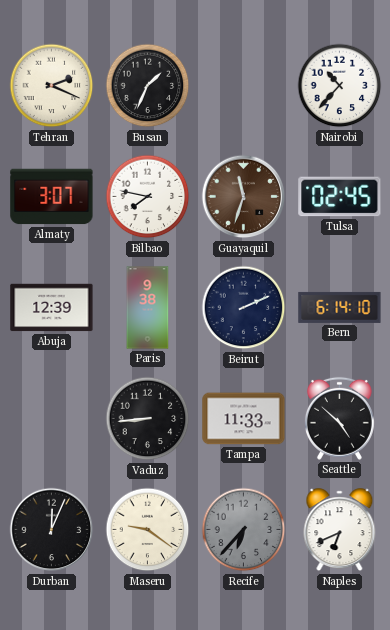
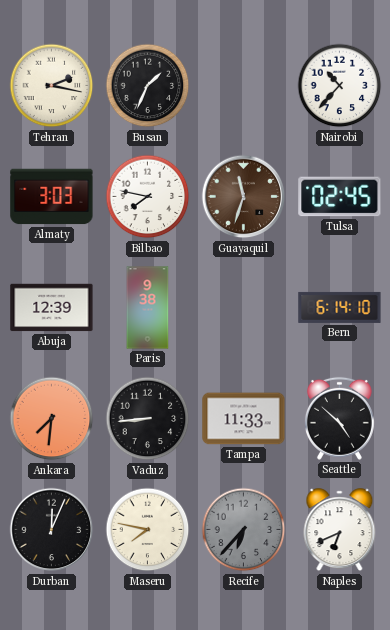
Tehran: 2:19 -> 2:17
Almaty: 3:07 -> 3:03
Beirut: 2:11 -> none
Ankara: none -> 7:31
Maseru: 9:21 -> 7:47
